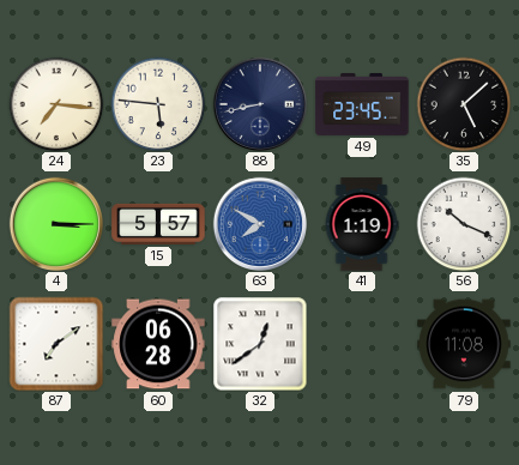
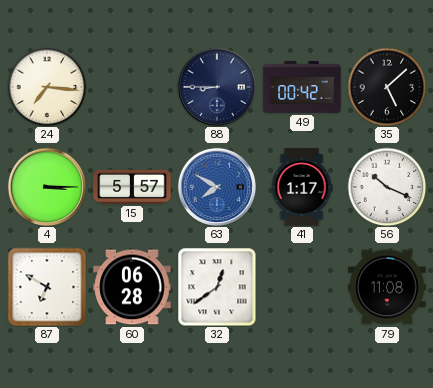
23: 5:46 -> none
88: 8:43 -> 8:45
49: 23:45 -> 00:42
41: 1:19 -> 1:17
87: 7:09 -> 6:50
